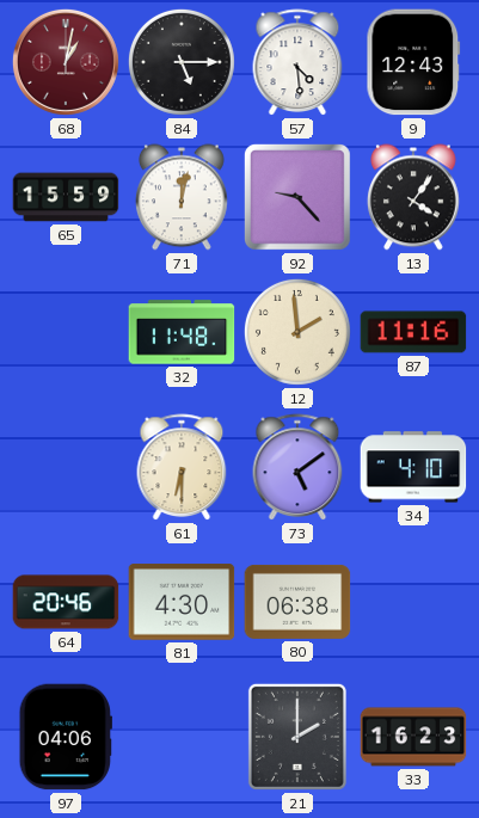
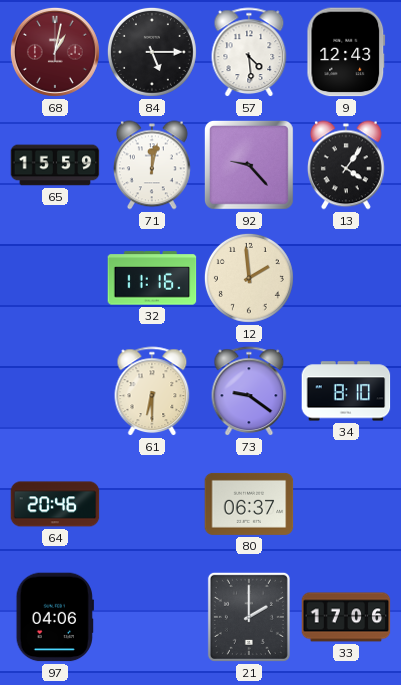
32: 11:48 -> 11:16
87: 11:16 -> none
73: 5:09 -> 9:21
34: 4:10 -> 8:10
81: 4:30 -> none
80: 06:38 -> 06:37
33: 16:23 -> 17:06
